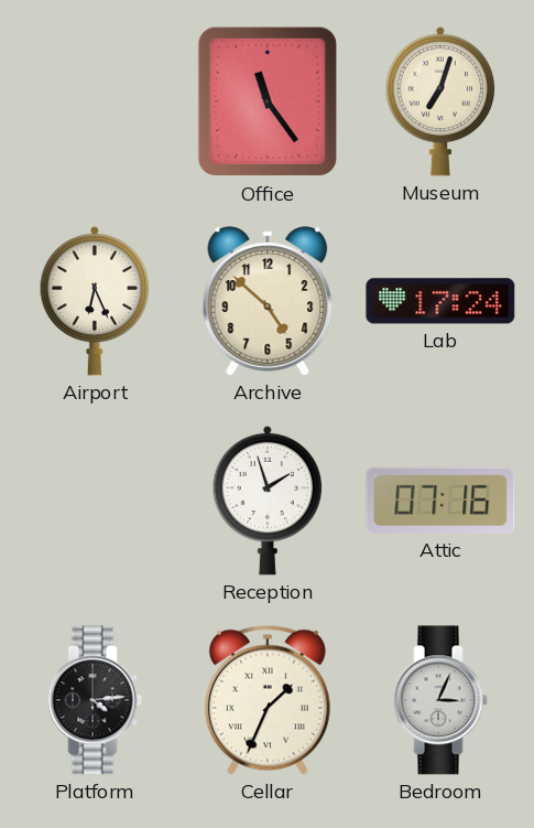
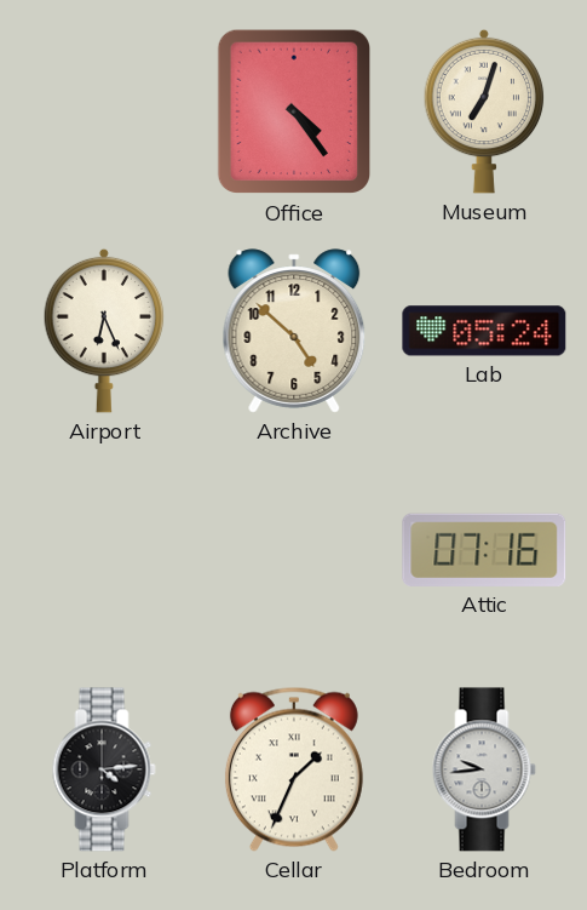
Office: 11:24 -> 4:24
Lab: 17:24 -> 05:24
Reception: 1:57 -> none
Bedroom: 3:04 -> 9:44
